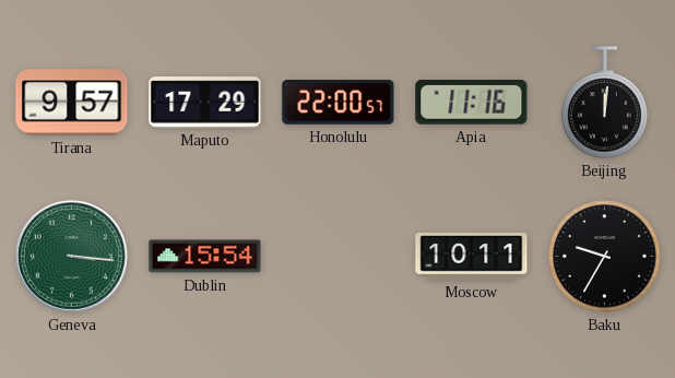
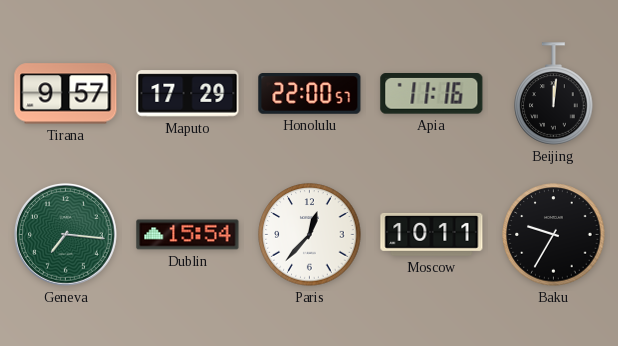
Geneva: 3:16 -> 7:16
Paris: none -> 12:37
